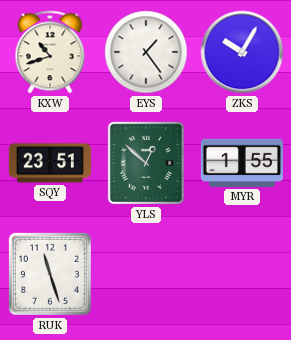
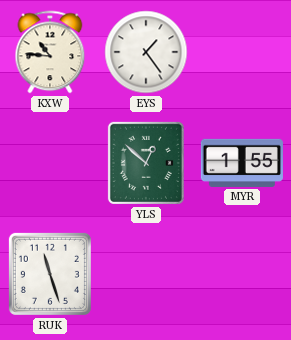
KXW: 10:42 -> 10:46
ZKS: 10:05 -> none
SQY: 23:51 -> none
